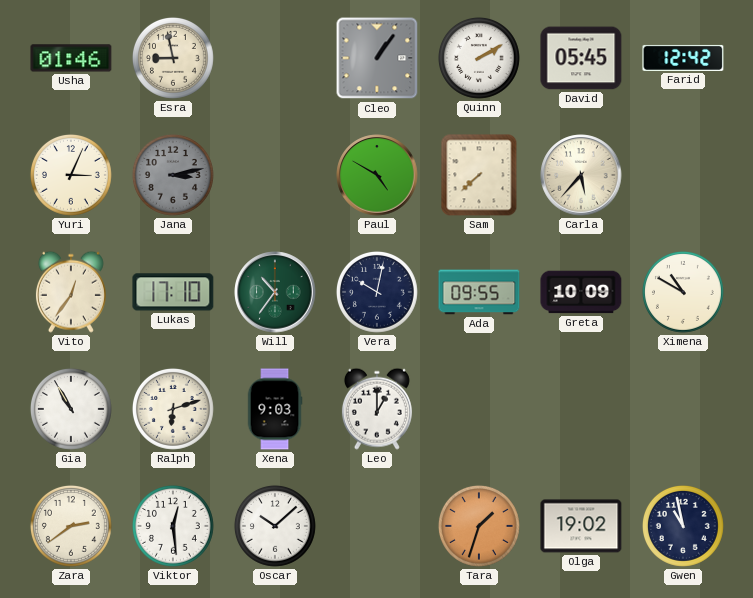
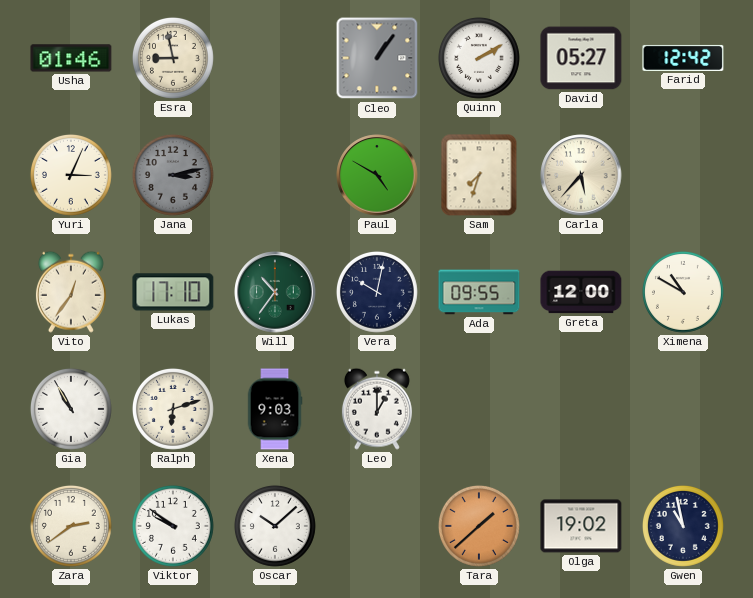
David: 05:45 -> 05:27
Sam: 7:38 -> 7:33
Greta: 10:09 -> 12:00
Viktor: 12:29 -> 9:51
Tara: 1:33 -> 1:38
